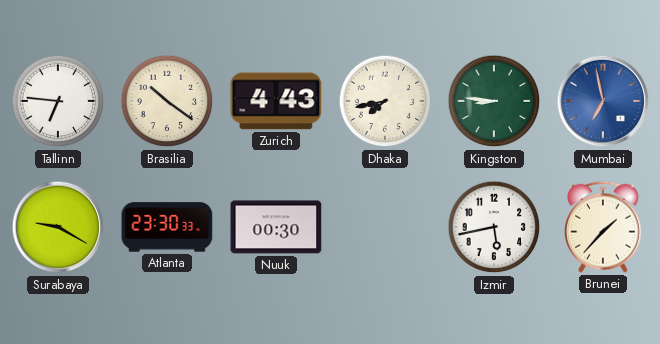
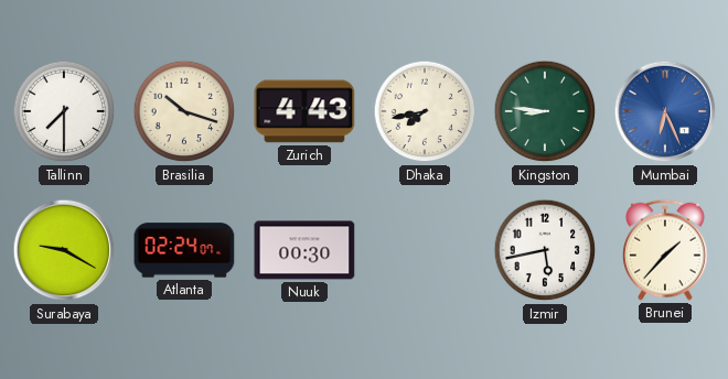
Tallinn: 6:46 -> 7:30
Brasilia: 10:21 -> 10:18
Mumbai: 6:58 -> 6:26
Atlanta: 23:30 -> 02:24
